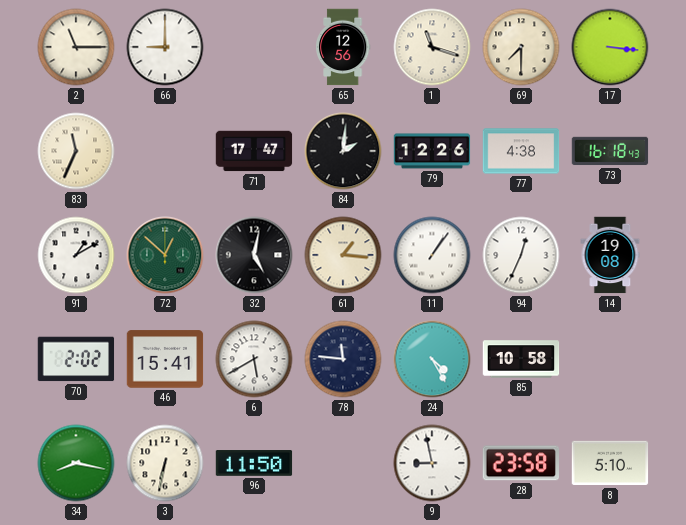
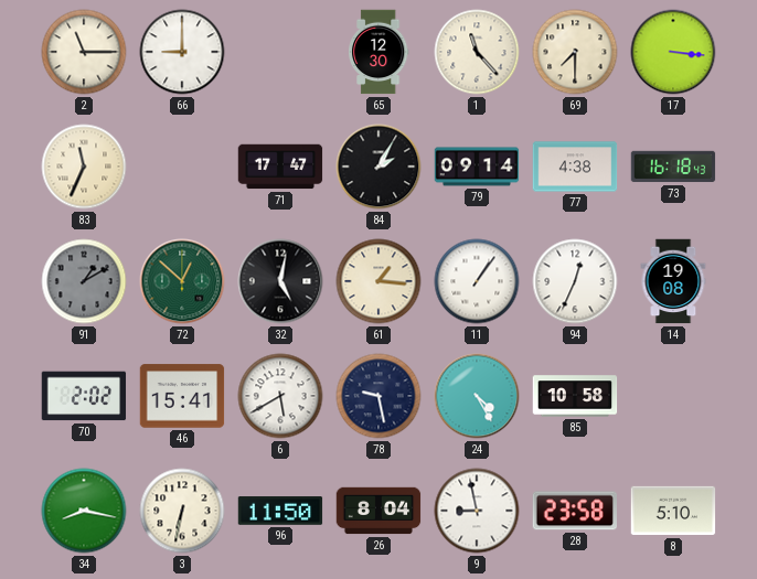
65: 12:56 -> 12:30
1: 11:18 -> 11:23
84: 2:01 -> 2:05
79: 12:26 -> 09:14
91 dial: white -> grey
78: 11:46 -> 9:28
26: none -> 8:04
